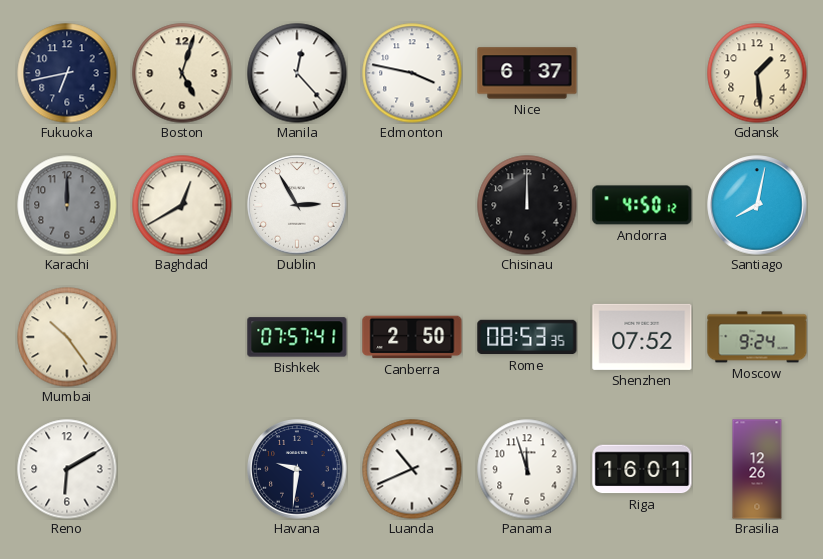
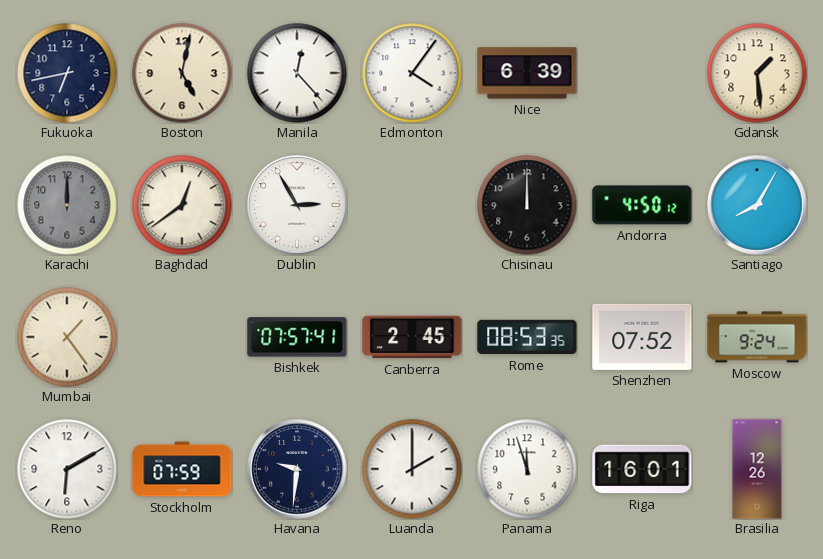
Boston: 5:03 -> 5:02
Edmonton: 3:47 -> 4:06
Nice: 6:37 -> 6:39
Baghdad: 12:40 -> 12:39
Santiago: 8:02 -> 8:05
Mumbai: 10:24 -> 1:24
Canberra: 2:50 -> 2:45
Stockholm: none -> 07:59
Luanda: 10:41 -> 2:00
